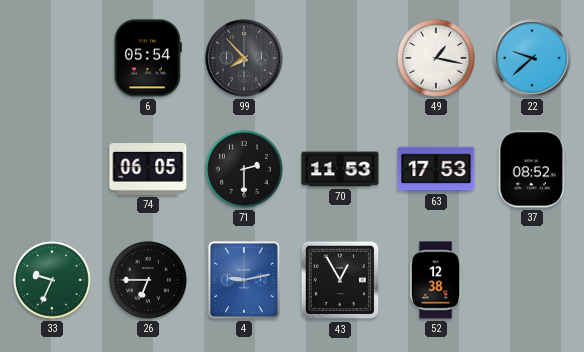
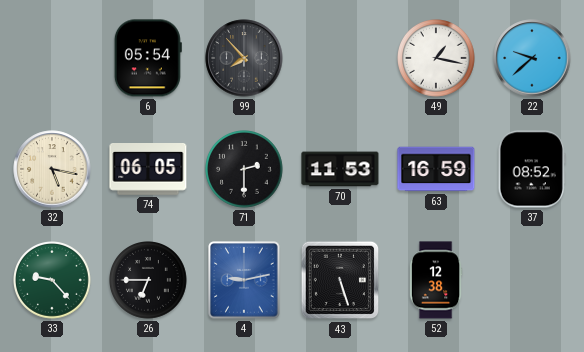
32: none -> 5:17
63: 17:53 -> 16:59
33: 9:34 -> 9:23
43: 12:55 -> 5:27
